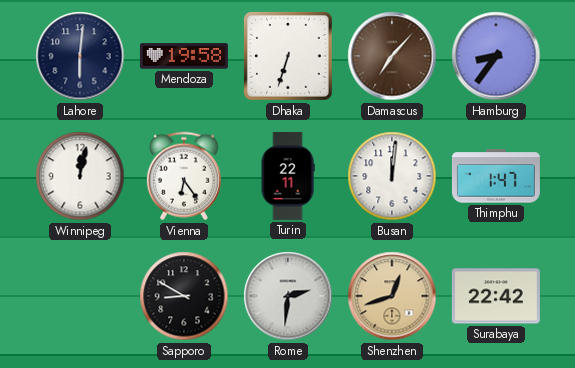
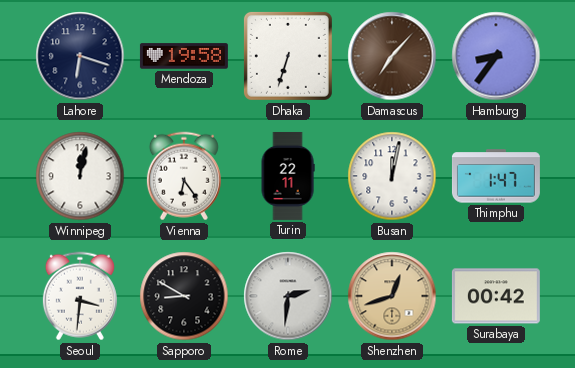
Lahore: 6:01 -> 6:18
Busan: 12:01 -> 12:02
Seoul: none -> 3:31
Surabaya: 22:42 -> 00:42
